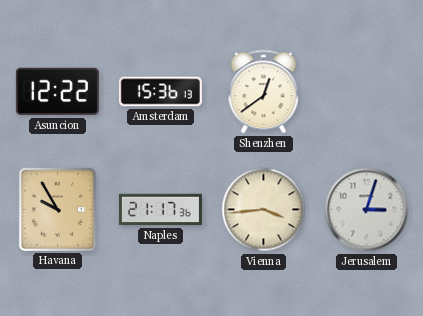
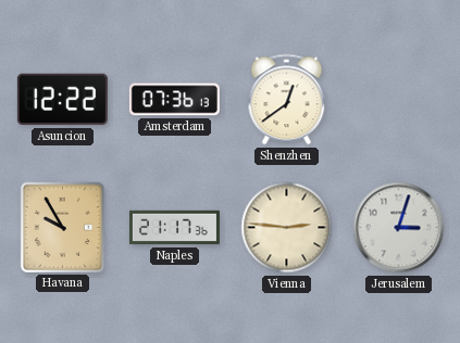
Amsterdam: 15:36 -> 07:36
Vienna: 3:44 -> 2:46
